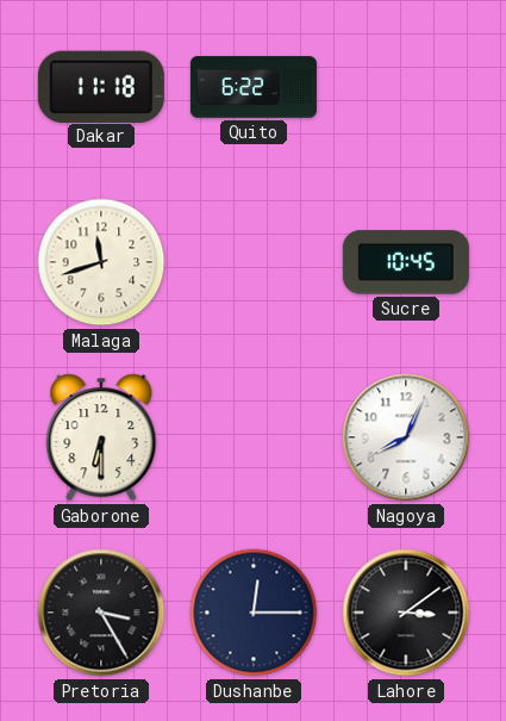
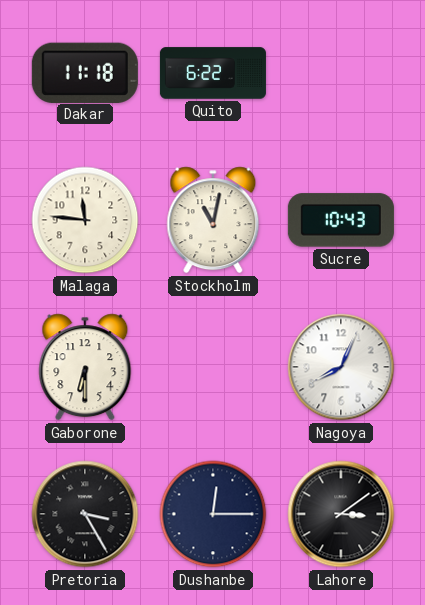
Malaga: 11:42 -> 11:46
Stockholm: none -> 11:02
Sucre: 10:45 -> 10:43
